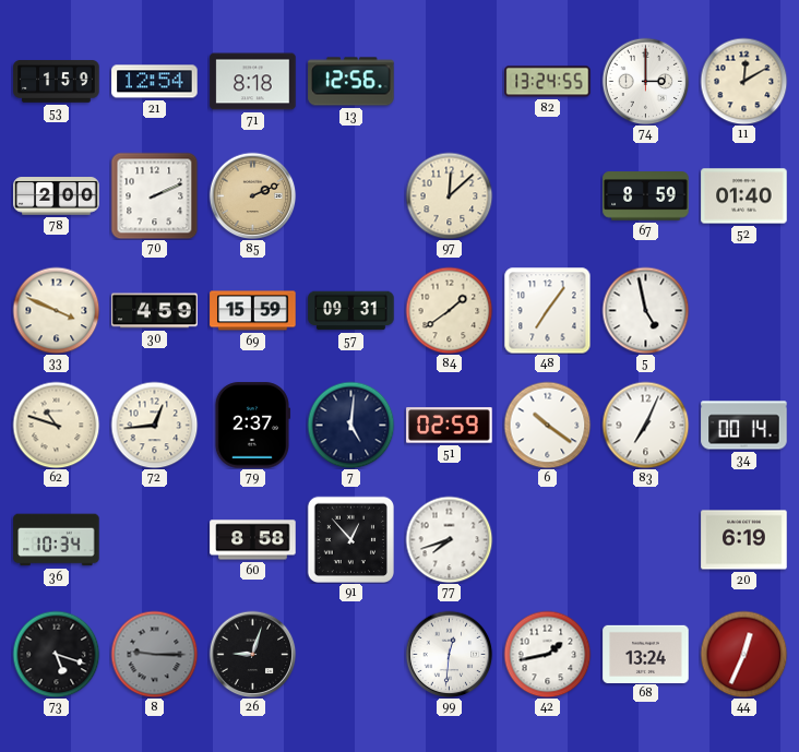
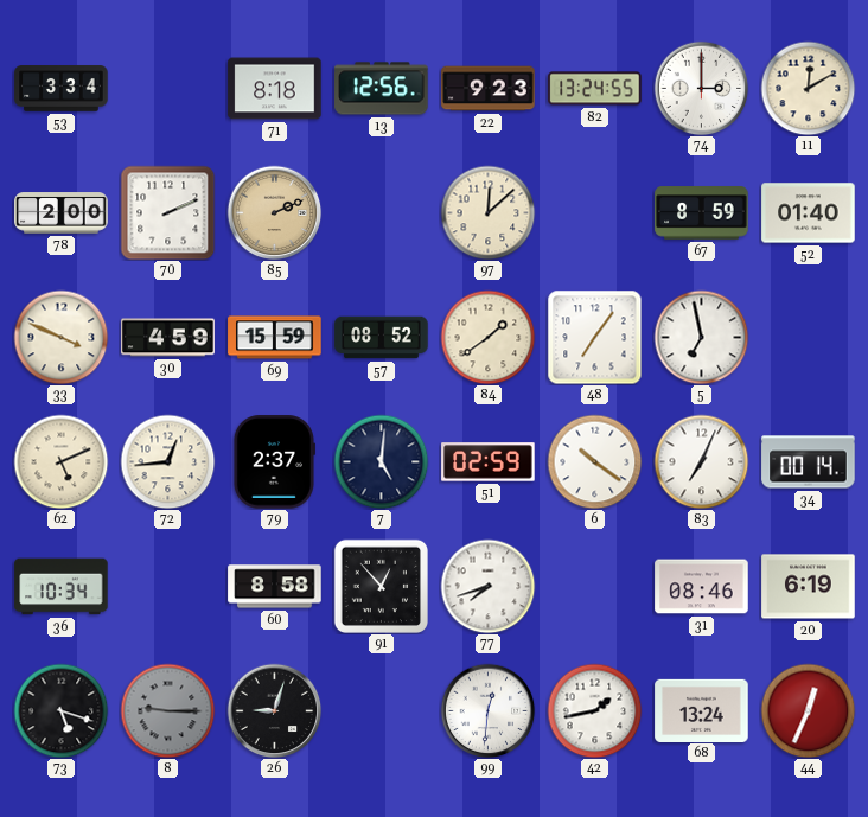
53: 1:59 -> 3:34
21: 12:54 -> none
22: none -> 9:23
57: 09:31 -> 08:52
5: 4:58 -> 6:58
62: 10:48 -> 5:11
31: none -> 08:46
